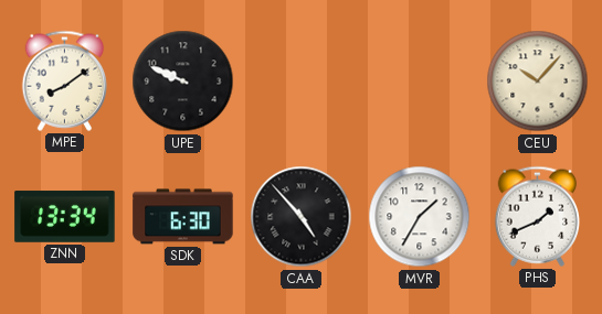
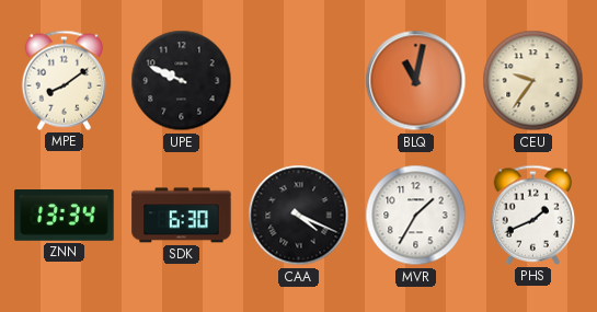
BLQ: none -> 11:02
CEU: 10:07 -> 9:36
CAA: 4:53 -> 4:19
